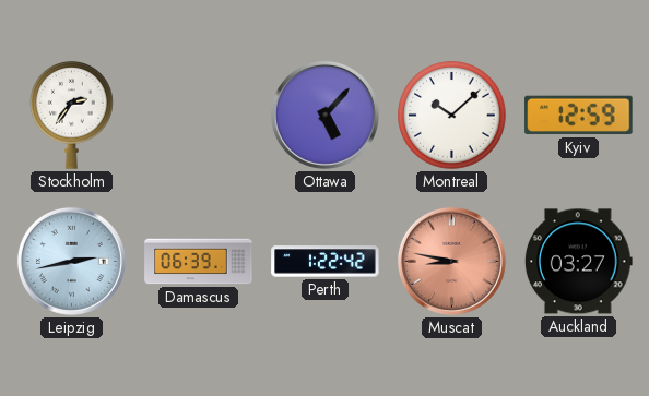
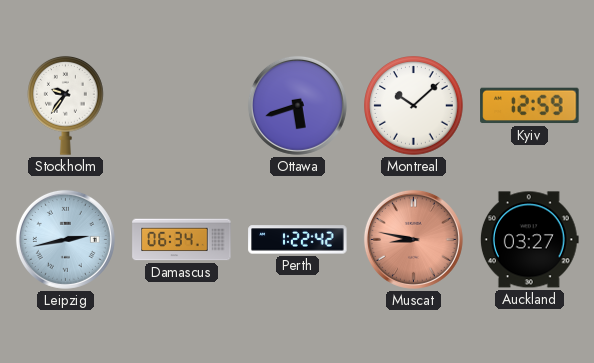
Stockholm: 2:36 -> 9:36
Ottawa: 5:07 -> 5:42
Damascus: 06:39 -> 06:34
